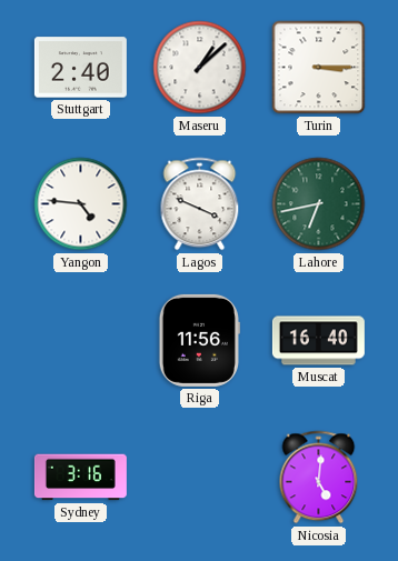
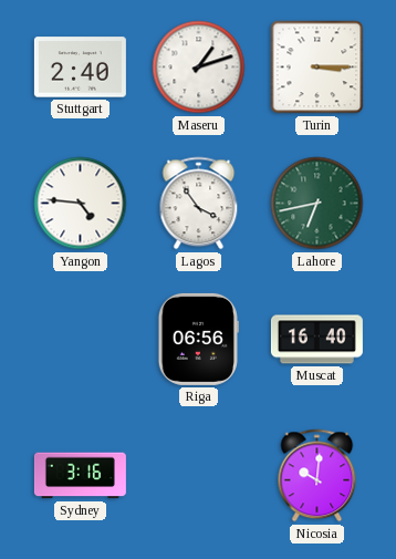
Maseru: 1:08 -> 1:12
Lagos: 3:49 -> 3:54
Riga: 11:56 -> 06:56
Nicosia: 5:01 -> 10:01
